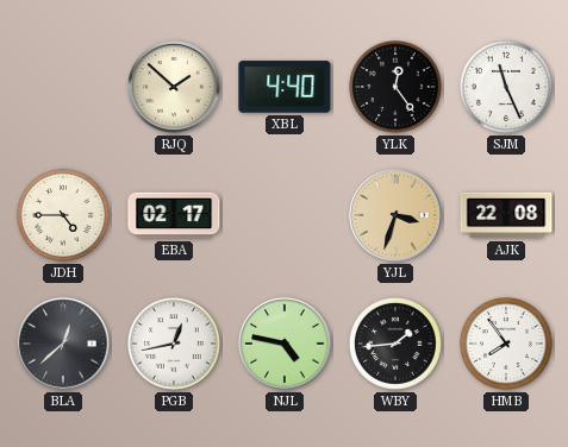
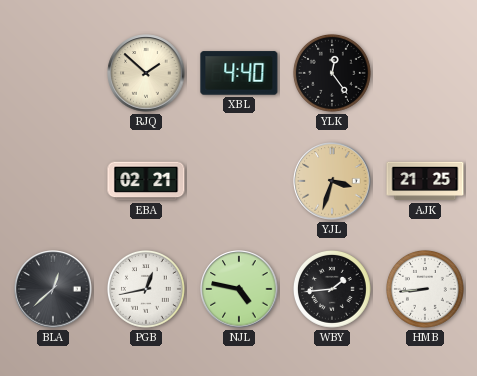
SJM: 11:26 -> none
JDH: 4:45 -> none
EBA: 02:17 -> 02:21
AJK: 22:08 -> 21:25
HMB: 7:54 -> 8:44
